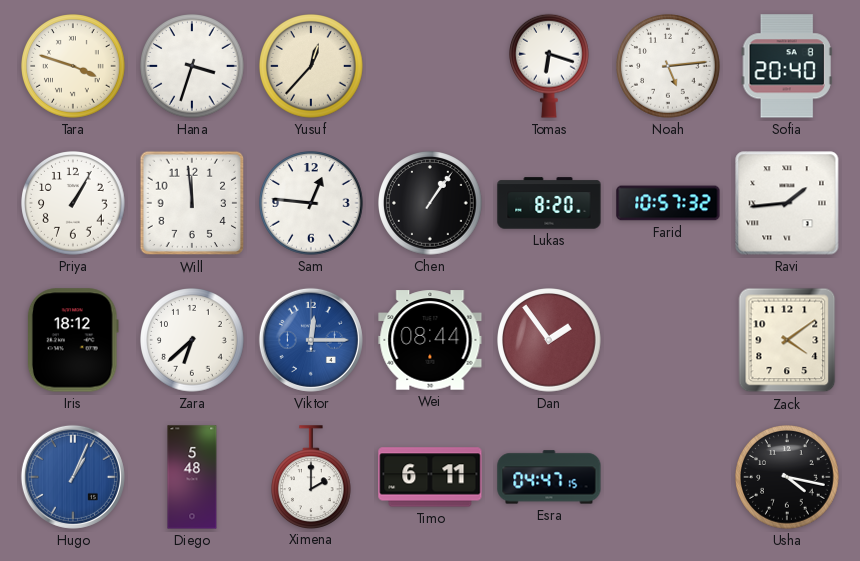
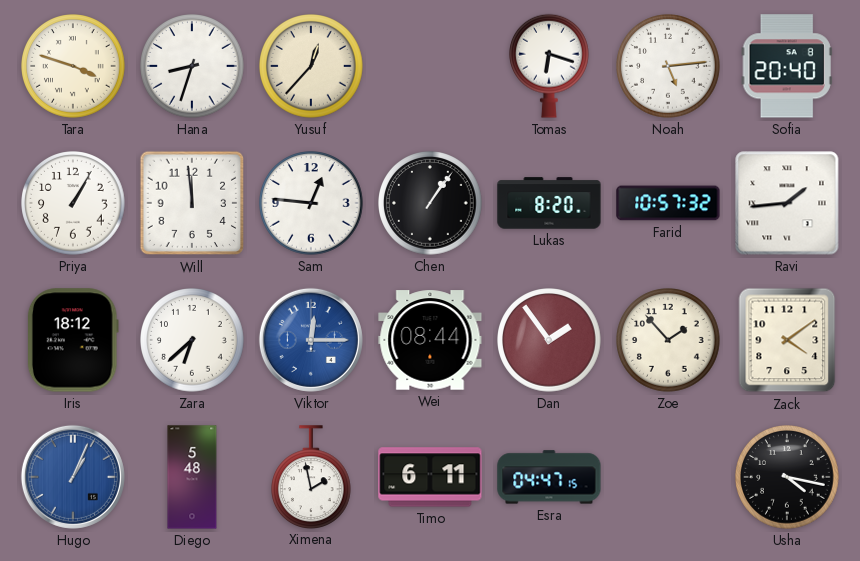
Hana: 3:33 -> 8:33
Zoe: none -> 1:53
Ximena: 2:00 -> 1:58
